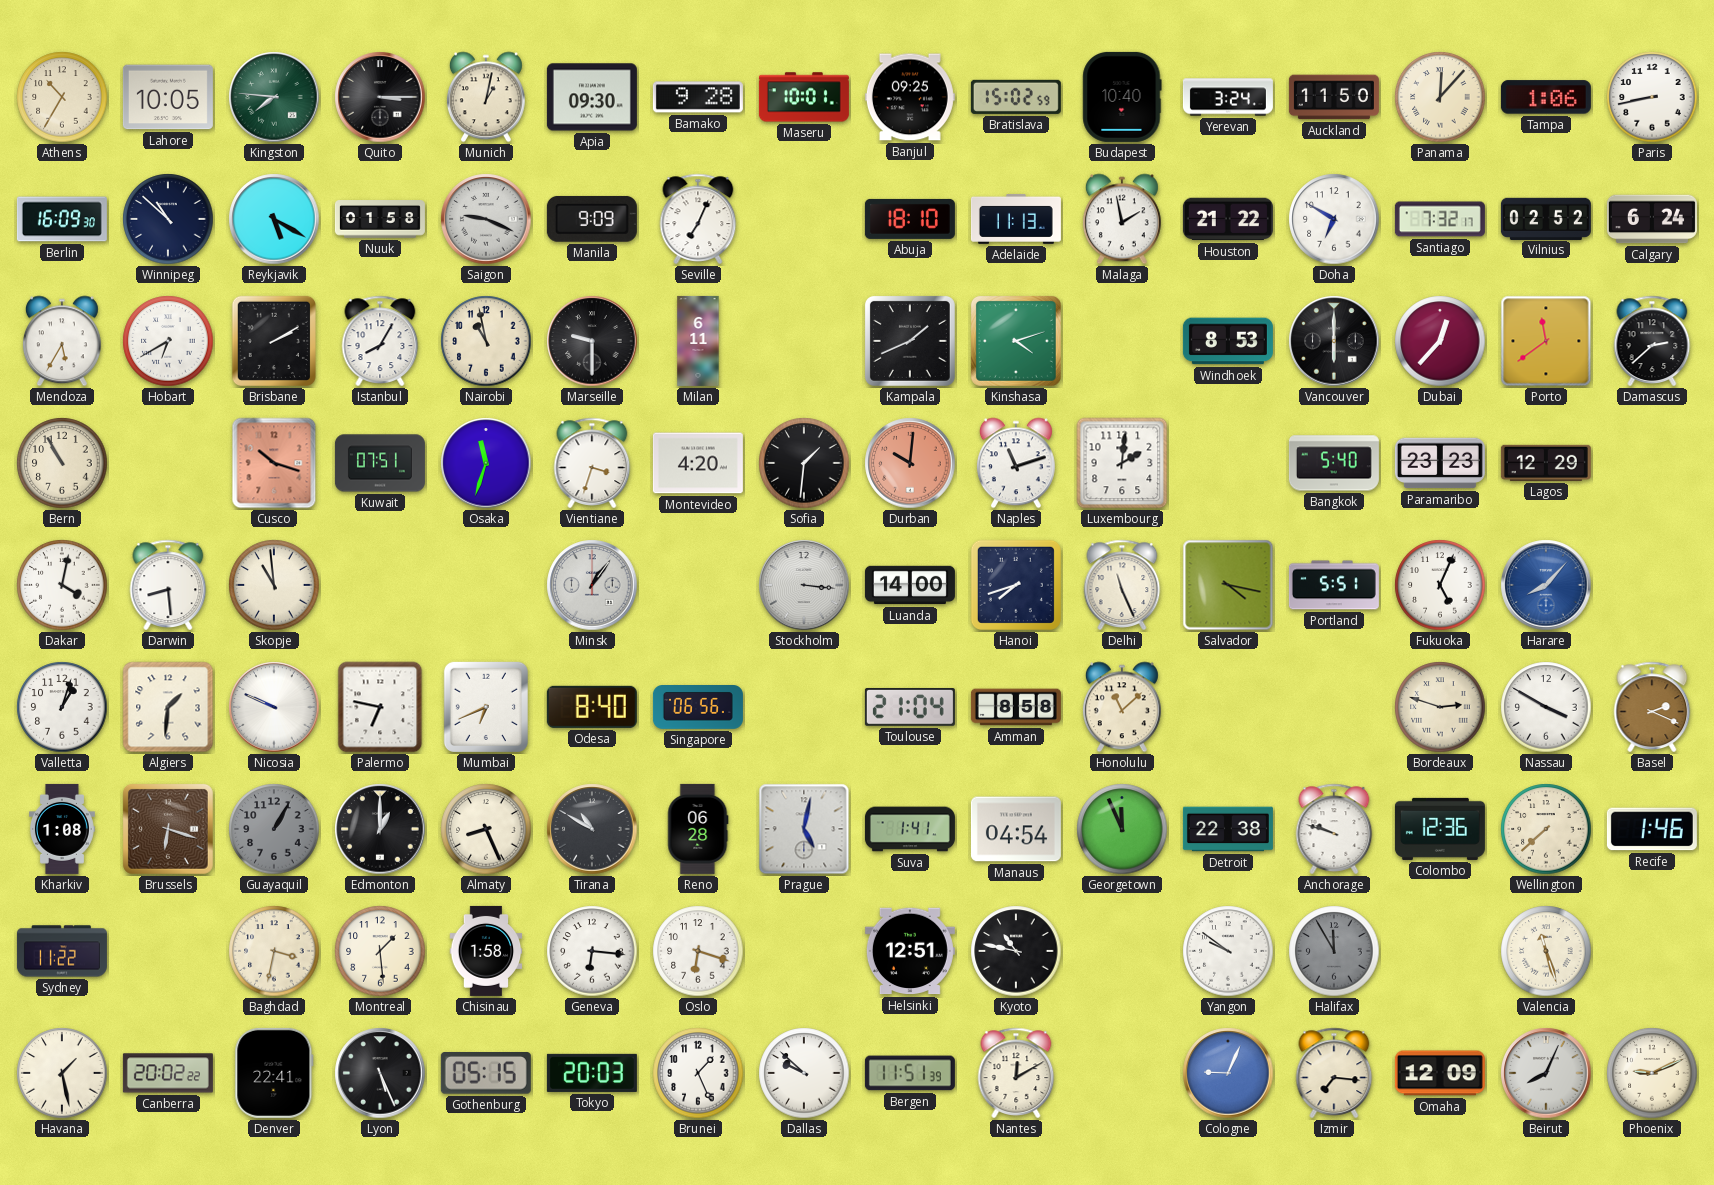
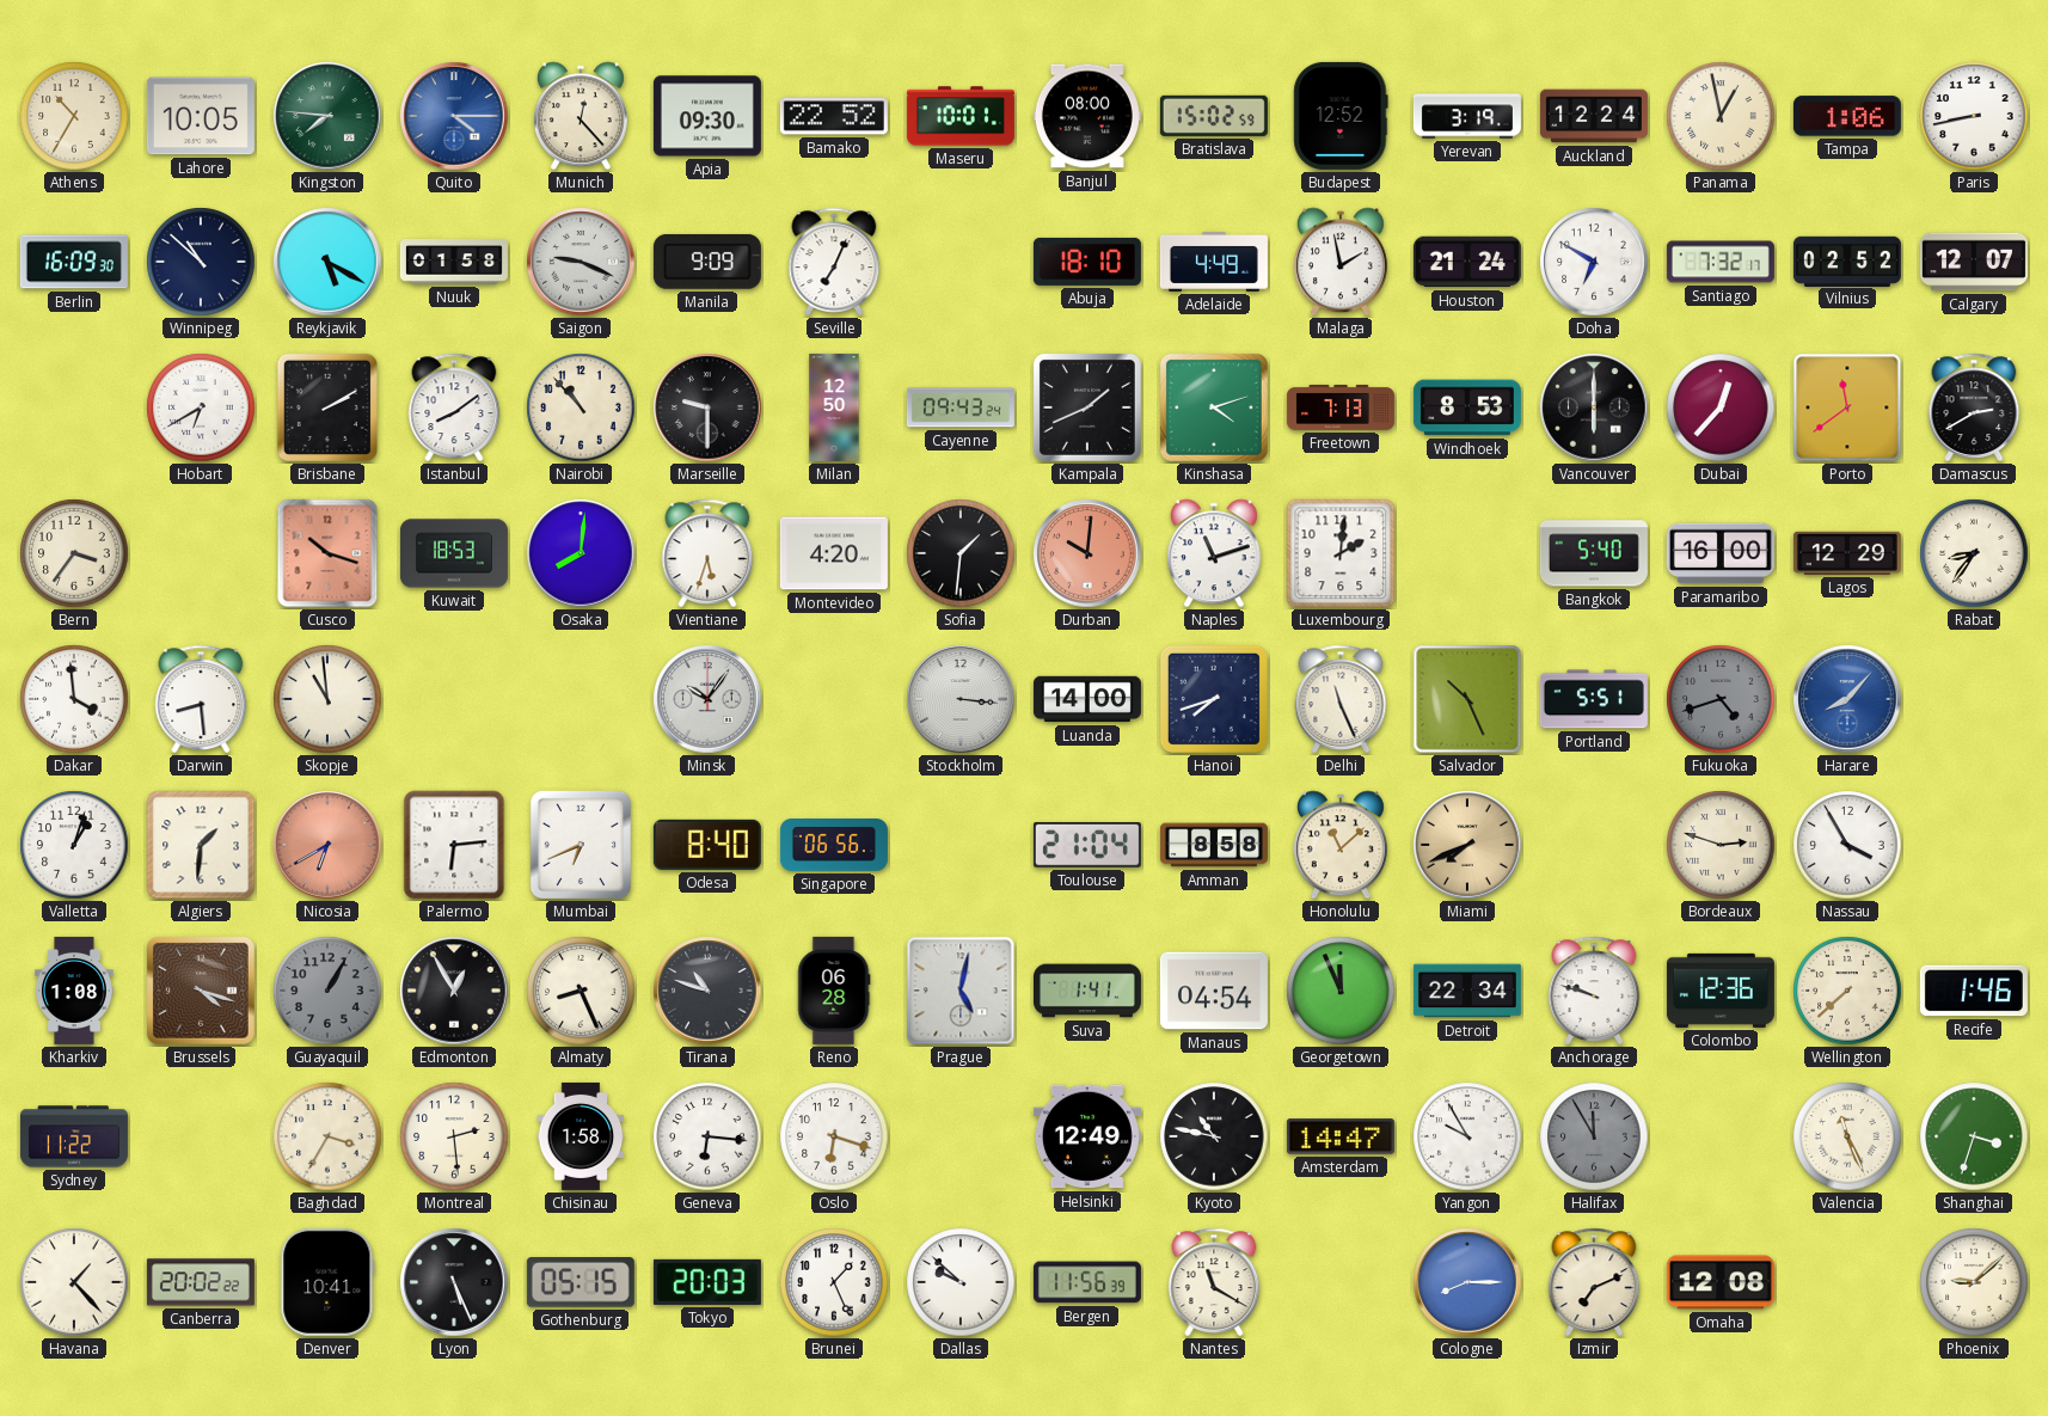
Quito: 3:15 -> 4:15
Quito dial: black -> blue
Munich: 1:02 -> 12:23
Bamako: 9:28 -> 22:52
Banjul: 09:25 -> 08:00
Budapest: 10:40 -> 12:52
Yerevan: 3:24 -> 3:19
Auckland: 11:50 -> 12:24
Panama: 12:07 -> 12:58
Adelaide: 11:13 -> 4:49
Houston: 21:22 -> 21:24
Calgary: 6:24 -> 12:07
Mendoza: 5:35 -> none
Istanbul: 8:05 -> 8:09
Nairobi: 10:58 -> 10:53
Milan: 6:11 -> 12:50
Cayenne: none -> 09:43
Freetown: none -> 7:13
Damascus: 2:38 -> 2:40
Bern: 10:55 -> 3:36
Kuwait: 07:51 -> 18:53
Osaka: 11:33 -> 8:01
Vientiane: 3:33 -> 5:33
Paramaribo: 23:23 -> 16:00
Rabat: none -> 8:36
Dakar: 4:02 -> 3:59
Minsk: 1:06 -> 10:06
Salvador: 4:17 -> 10:26
Fukuoka: 5:04 -> 4:42
Fukuoka dial: white -> grey
Nicosia: 9:49 -> 6:40
Nicosia dial: white -> salmon
Palermo: 6:47 -> 6:14
Miami: none -> 7:41
Nassau: 3:50 -> 3:55
Basel: 2:19 -> none
Brussels: 6:18 -> 4:18
Edmonton: 1:00 -> 12:55
Tirana: 10:50 -> 10:48
Detroit: 22:38 -> 22:34
Baghdad: 3:32 -> 3:35
Montreal: 1:29 -> 2:29
Helsinki: 12:51 -> 12:49
Amsterdam: none -> 14:47
Yangon: 9:51 -> 9:55
Valencia: 11:27 -> 11:26
Shanghai: none -> 3:33
Havana: 1:28 -> 1:23
Denver: 22:41 -> 10:41
Bergen: 11:51 -> 11:56
Nantes: 12:10 -> 11:20
Cologne: 9:04 -> 8:15
Izmir: 7:16 -> 7:11
Omaha: 12:09 -> 12:08
Beirut: 8:04 -> none
Phoenix: 9:11 -> 9:08
